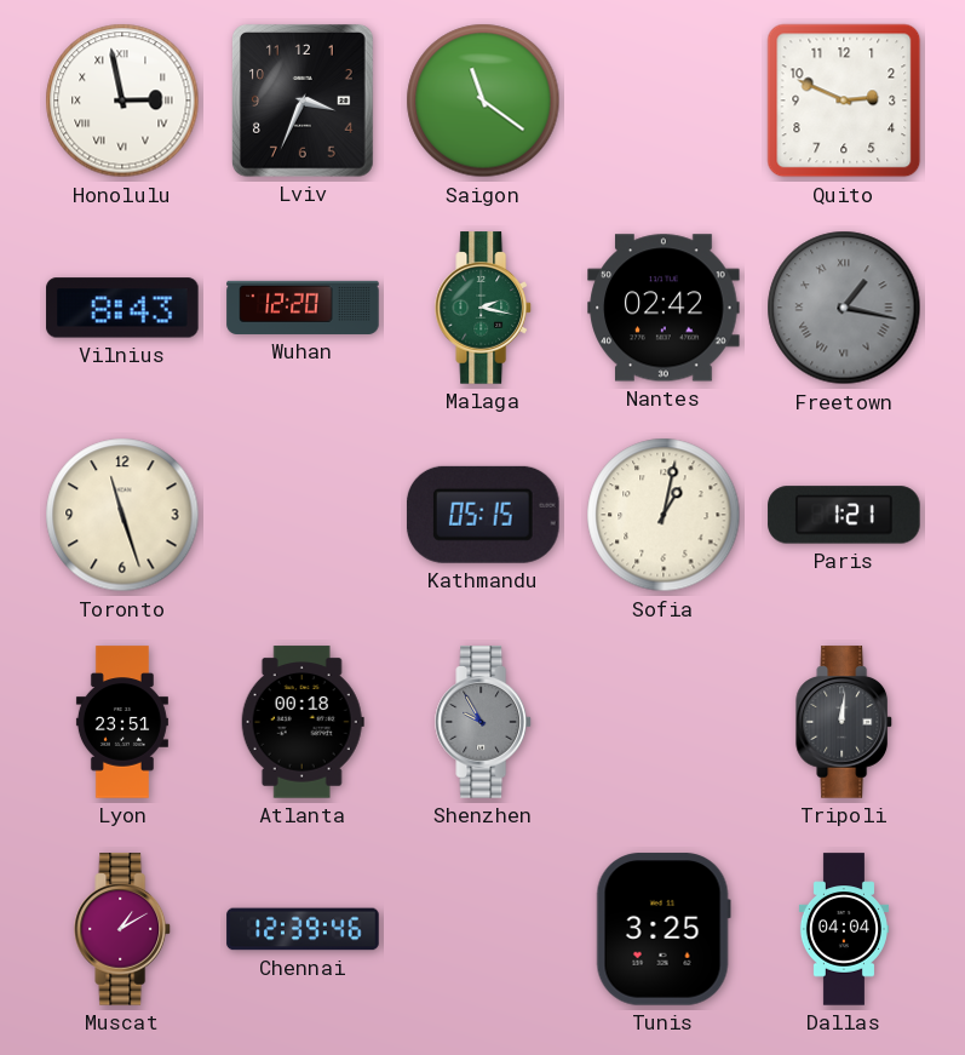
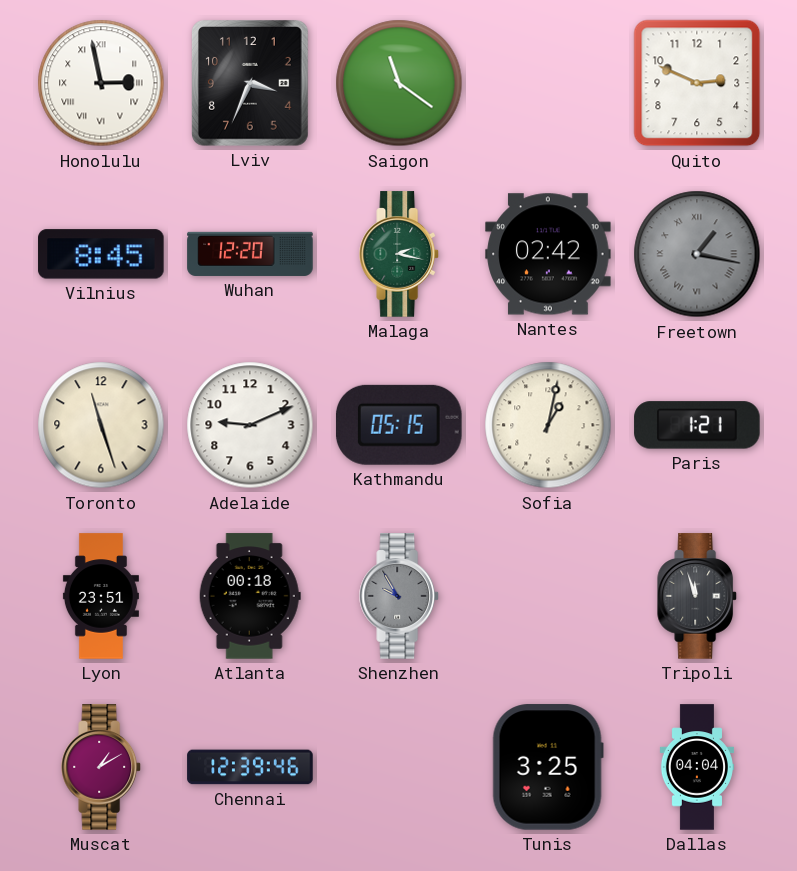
Vilnius: 8:43 -> 8:45
Adelaide: none -> 9:11
Tripoli: 12:01 -> 11:57
